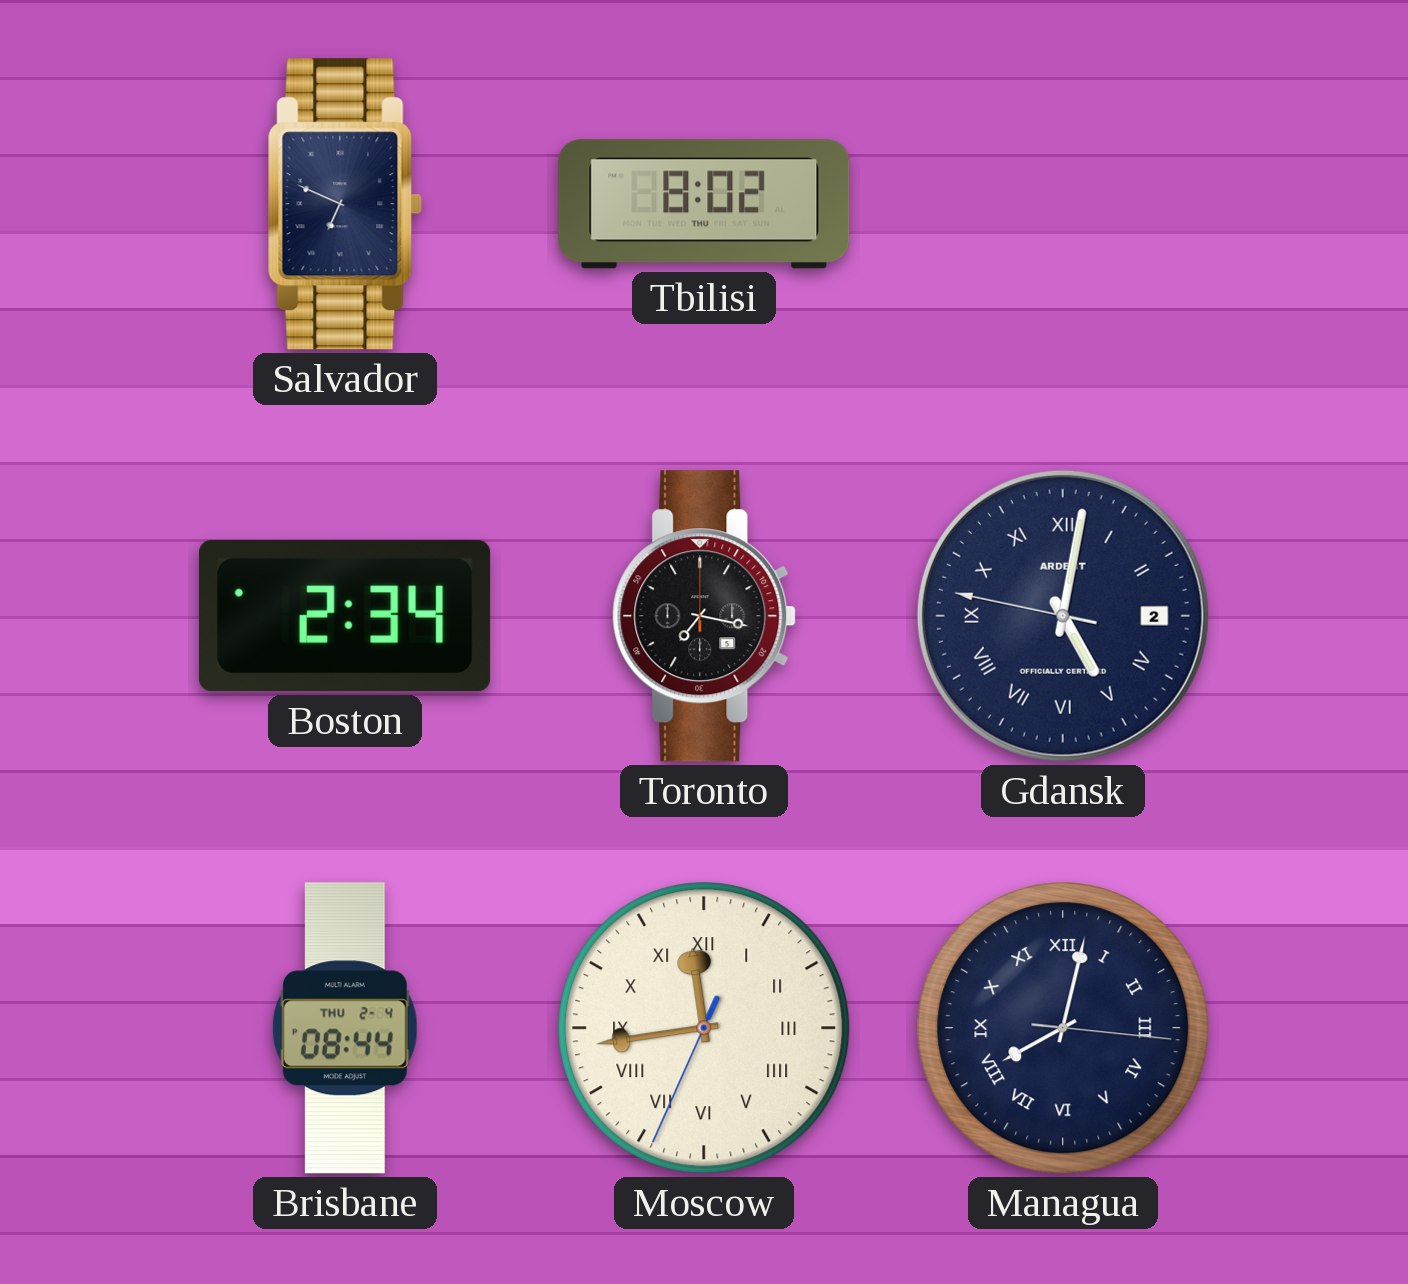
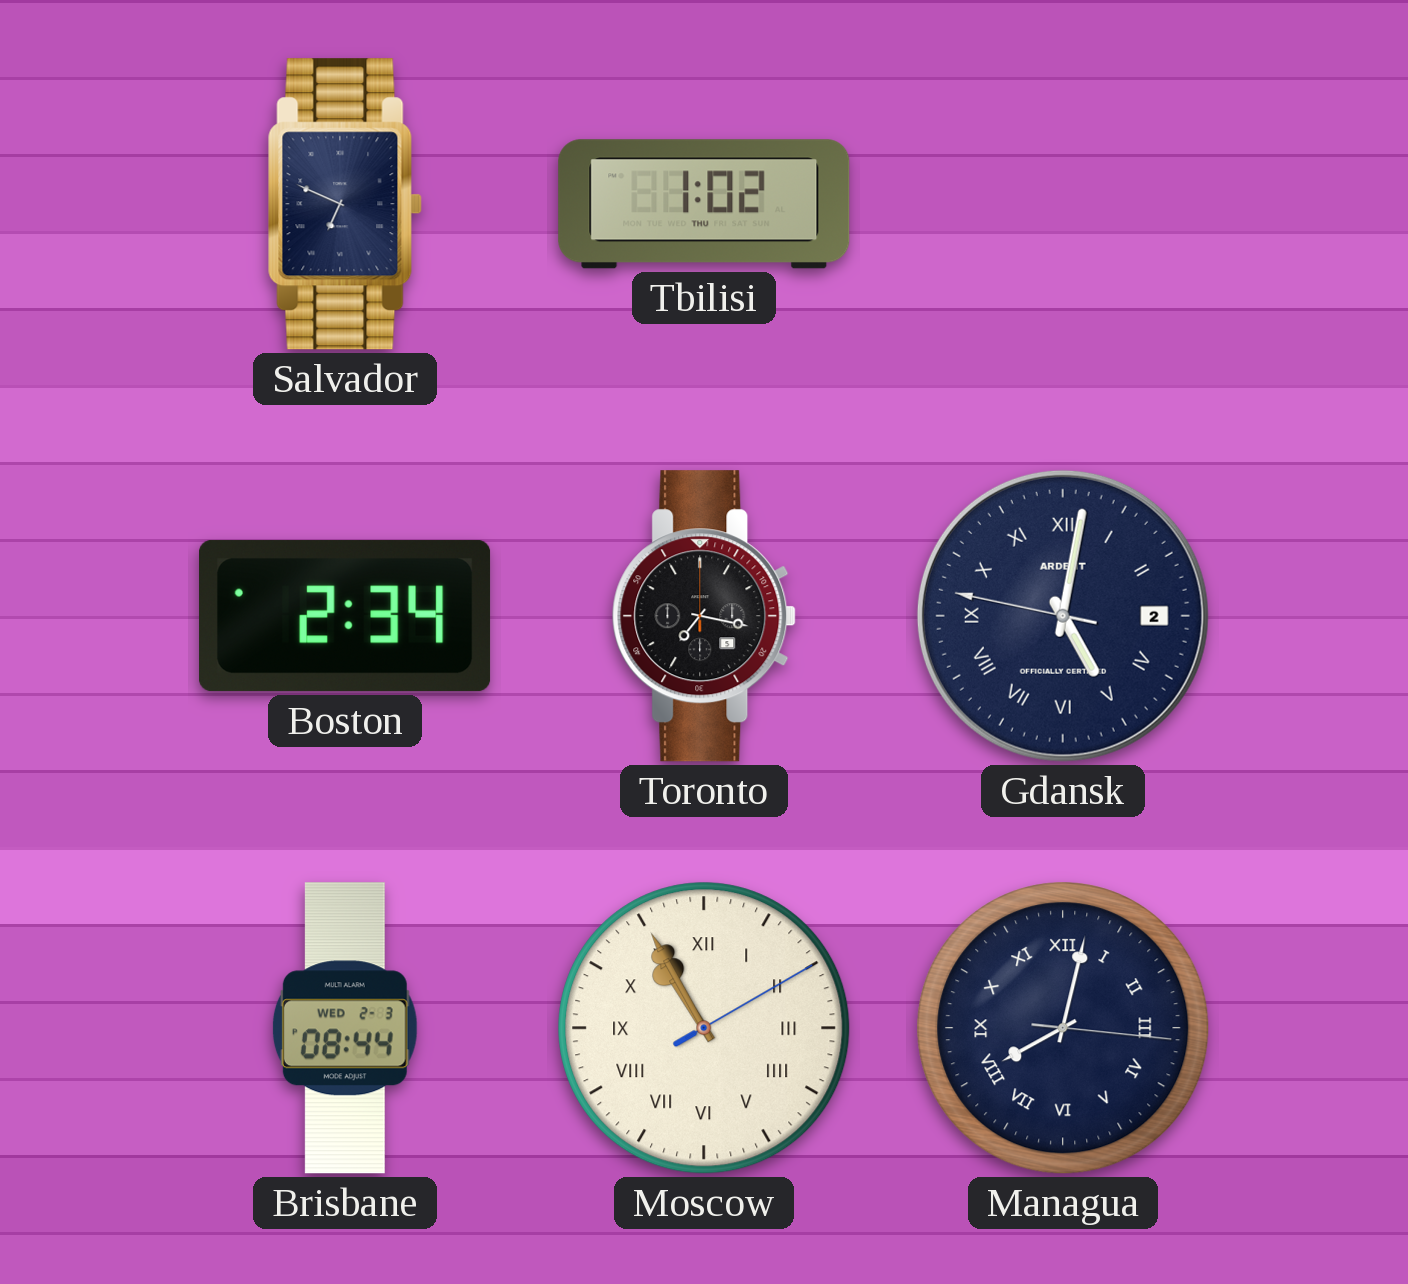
Tbilisi: 8:02 -> 1:02
Brisbane date: THU 2-4 -> WED 2-3
Moscow: 11:43 -> 10:55
